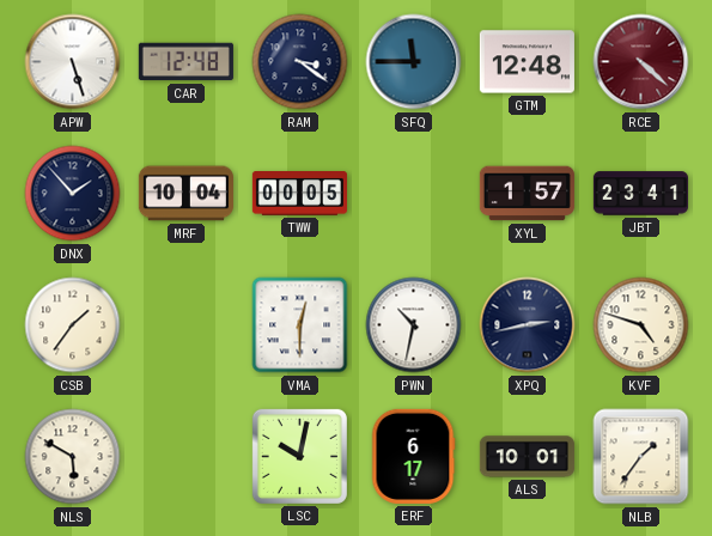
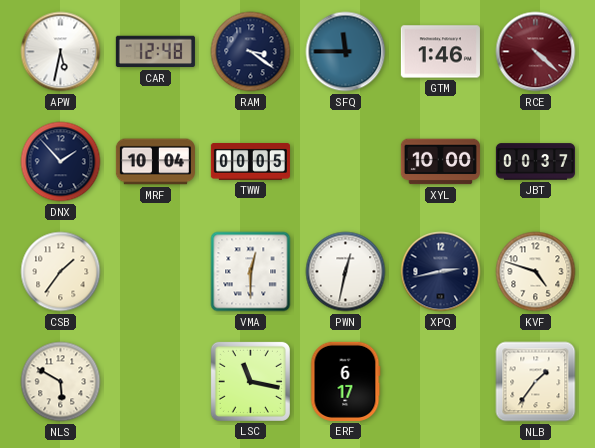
APW: 5:27 -> 5:32
GTM: 12:48 -> 1:46
XYL: 1:57 -> 10:00
JBT: 23:41 -> 00:37
PWN: 10:32 -> 12:32
LSC: 10:02 -> 11:17
ALS: 10:01 -> none
